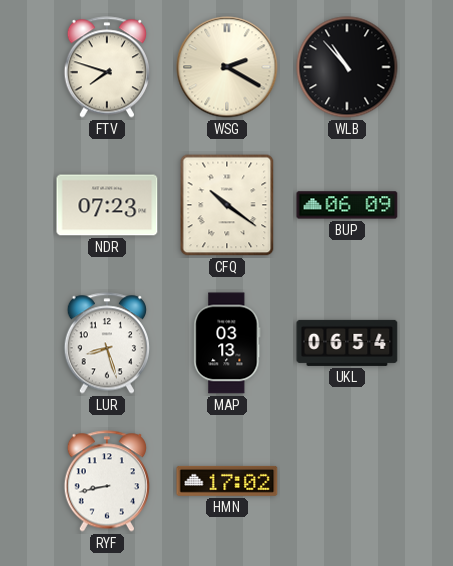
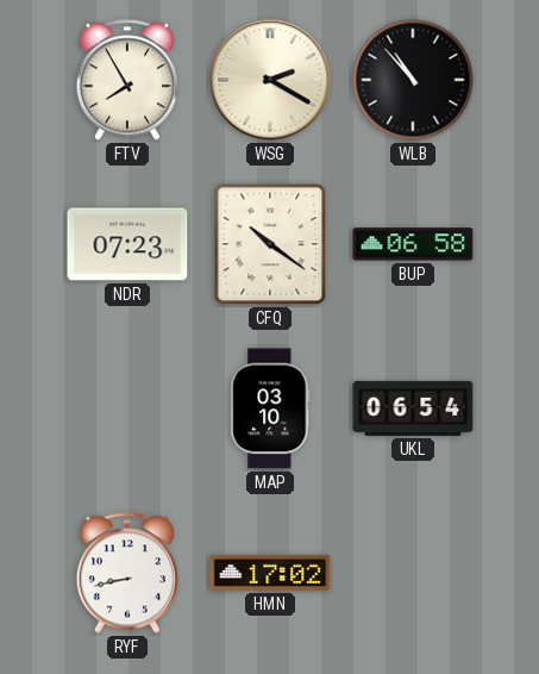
FTV: 7:48 -> 7:55
BUP: 06:09 -> 06:58
LUR: 8:27 -> none
MAP: 03:13 -> 03:10
